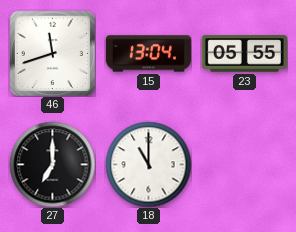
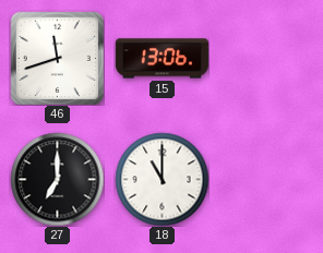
15: 13:04 -> 13:06
23: 05:55 -> none
